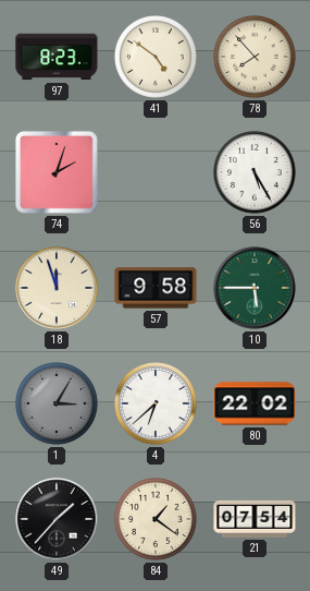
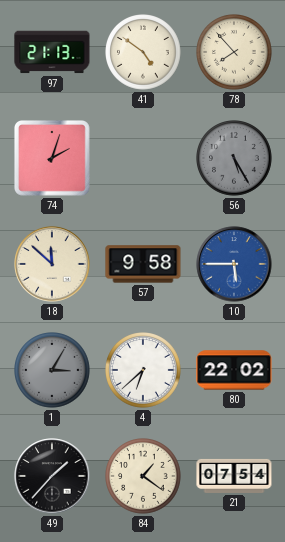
97: 8:23 -> 21:13
56 dial: white -> grey
18: 11:57 -> 11:52
10 dial: green -> blue
